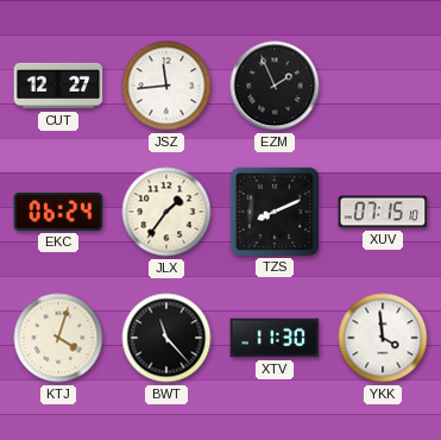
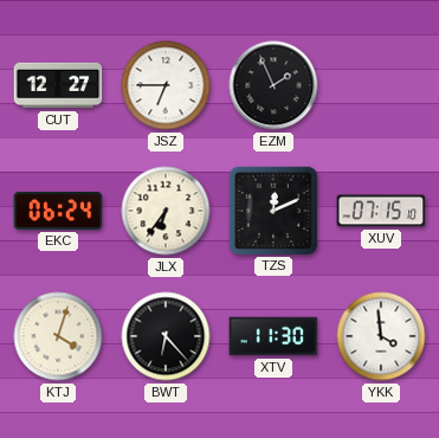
JSZ: 11:44 -> 6:45
JLX: 1:36 -> 6:36
TZS: 8:11 -> 12:11
BWT: 11:23 -> 6:23
